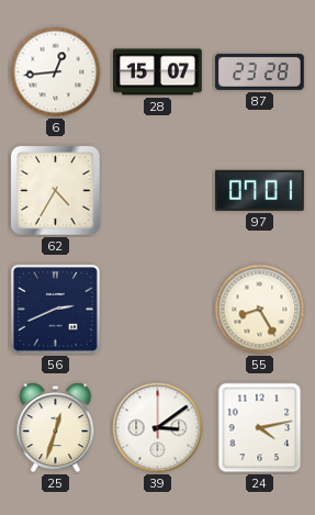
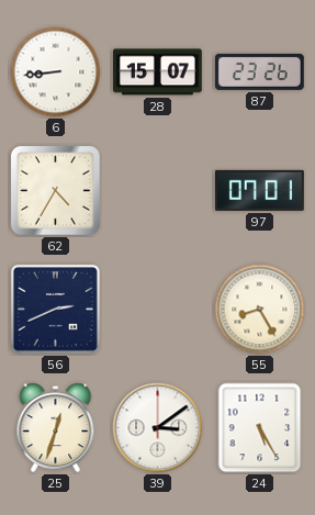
6: 12:44 -> 8:44
87: 23:28 -> 23:26
24: 4:13 -> 5:25
